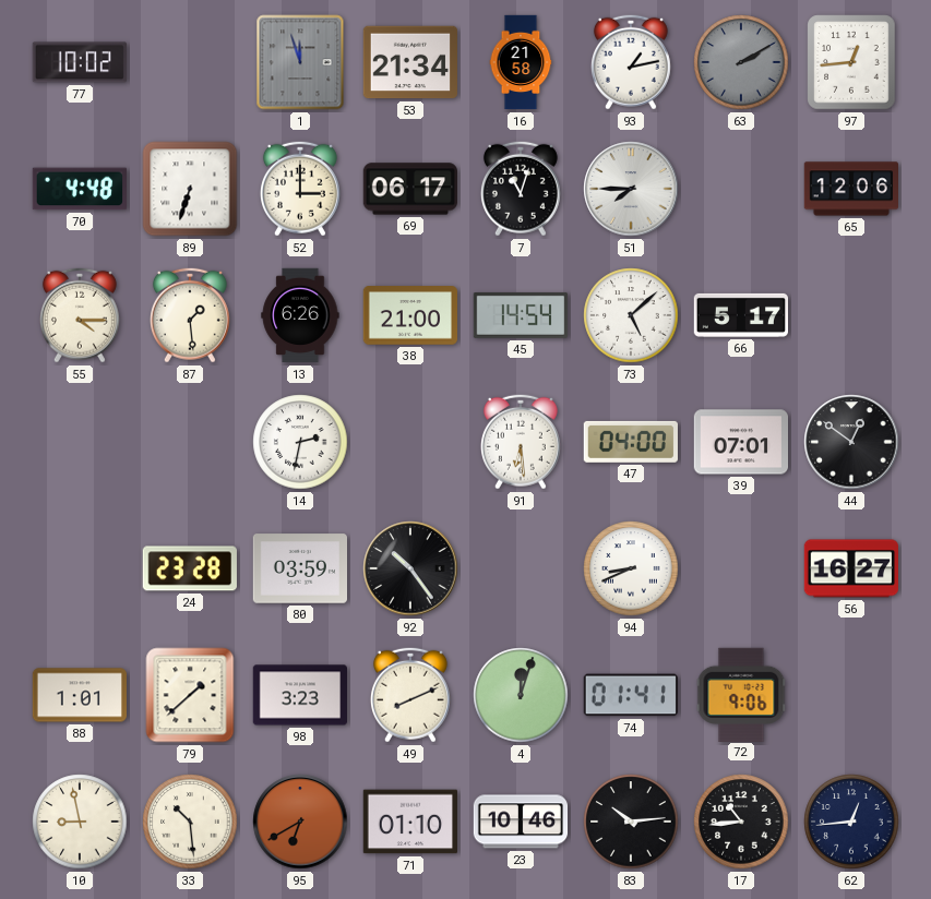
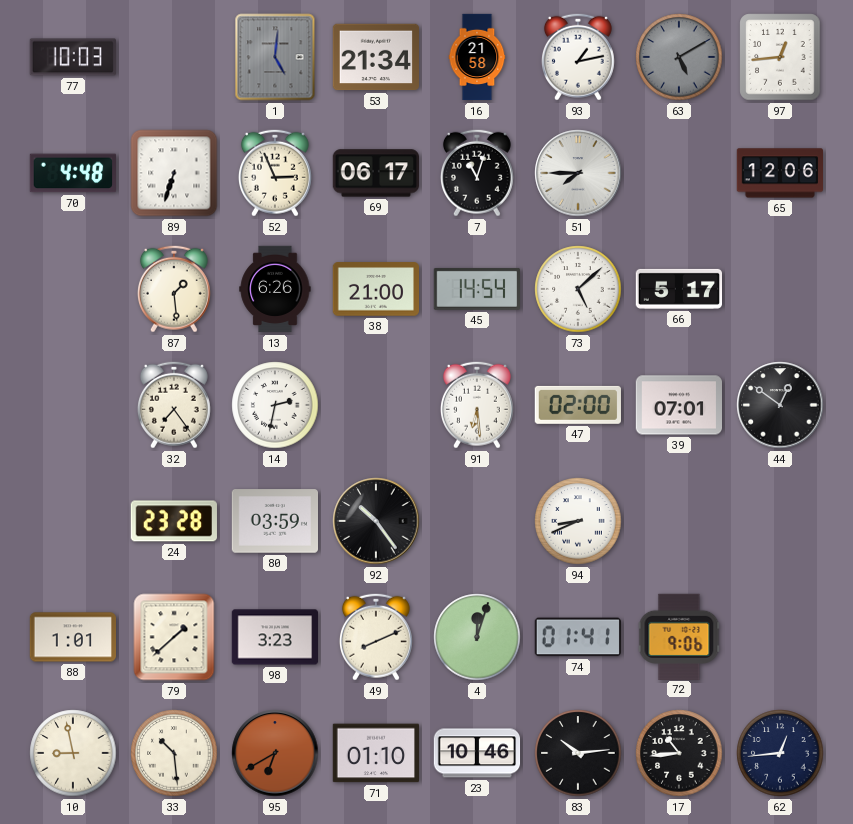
77: 10:02 -> 10:03
1: 11:57 -> 5:01
63: 2:10 -> 5:10
52: 3:00 -> 2:56
55: 4:15 -> none
32: none -> 7:24
47: 04:00 -> 02:00
56: 16:27 -> none
